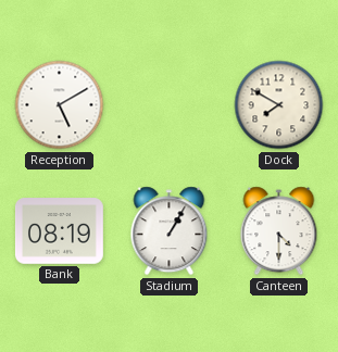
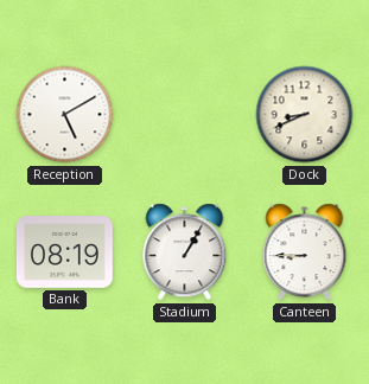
Dock: 7:50 -> 8:41
Canteen: 4:30 -> 8:45
